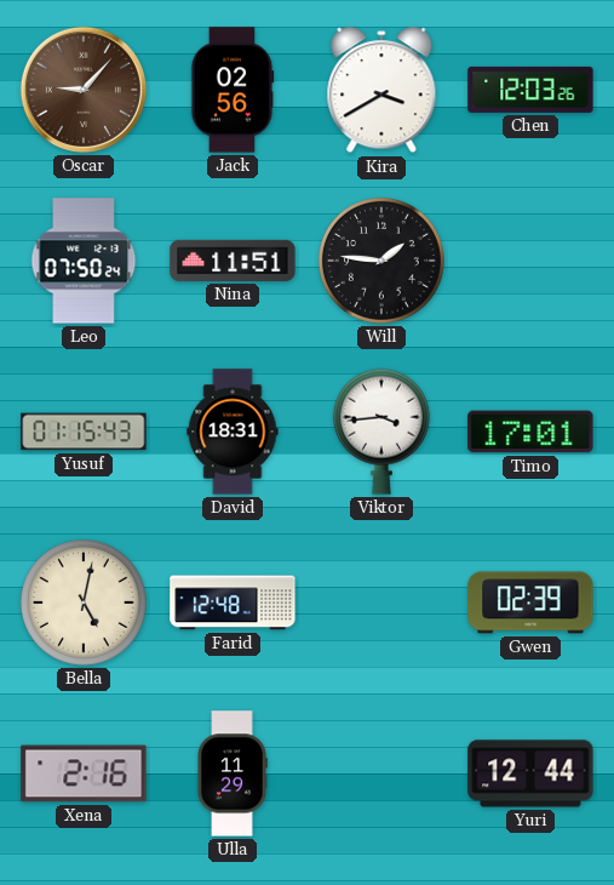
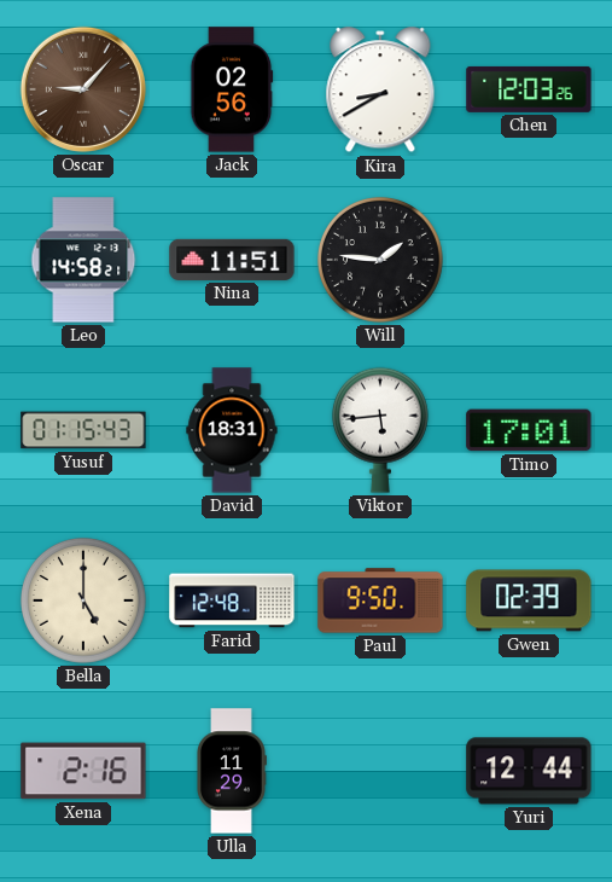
Kira: 3:40 -> 8:40
Leo: 07:50 -> 14:58
Viktor: 3:44 -> 5:44
Bella: 5:02 -> 5:00
Paul: none -> 9:50
